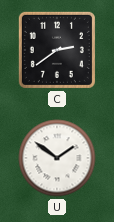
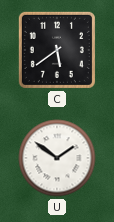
C: 2:39 -> 5:39
